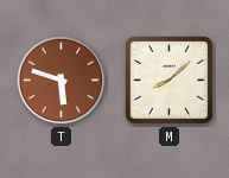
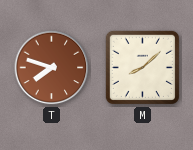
T: 5:48 -> 7:48
